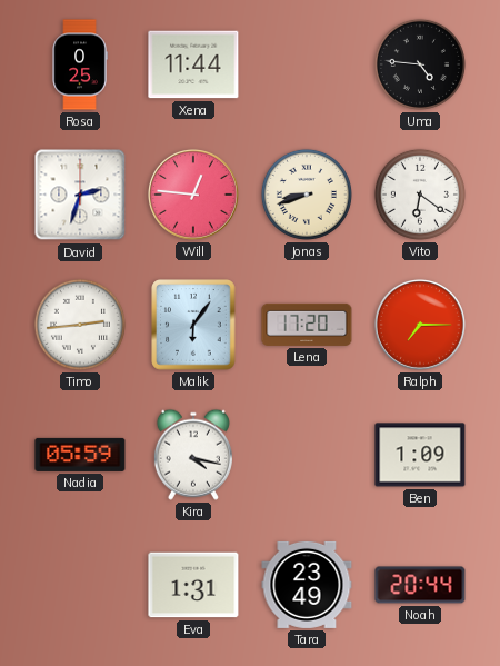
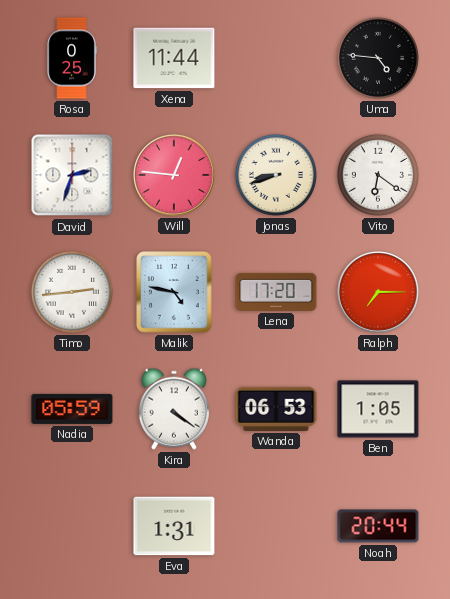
Malik: 6:06 -> 4:47
Kira: 4:17 -> 4:21
Wanda: none -> 06:53
Ben: 1:09 -> 1:05
Tara: 23:49 -> none
